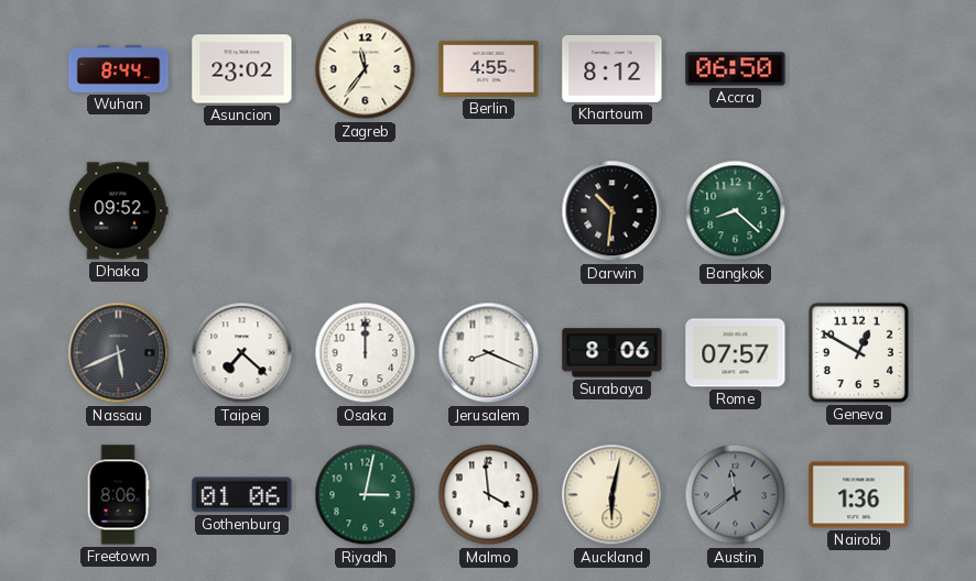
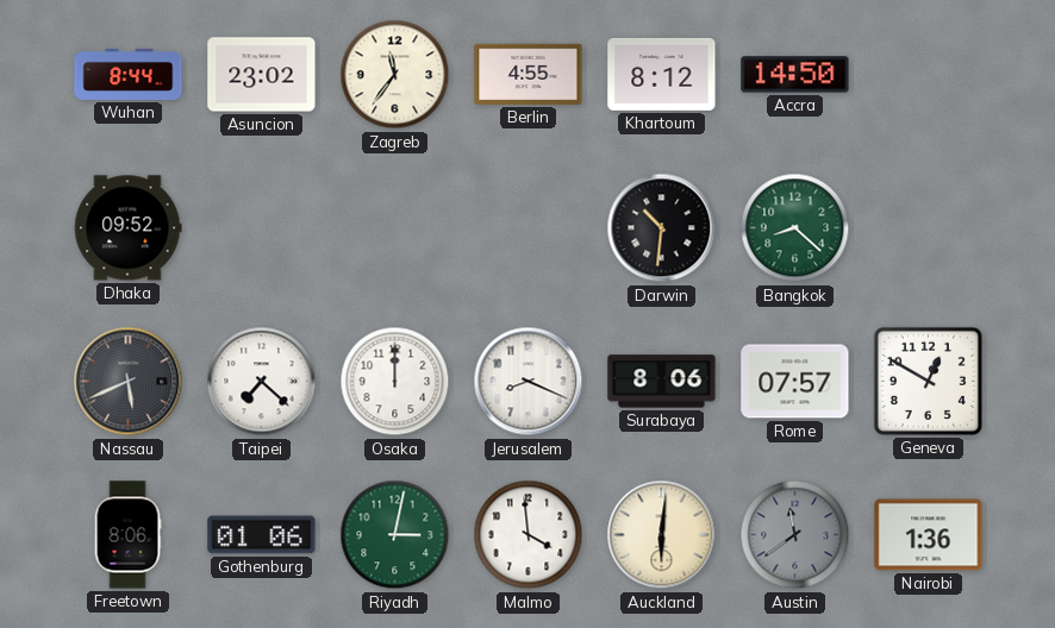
Accra: 06:50 -> 14:50
Auckland: 6:02 -> 6:01
